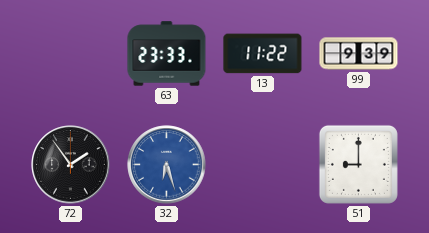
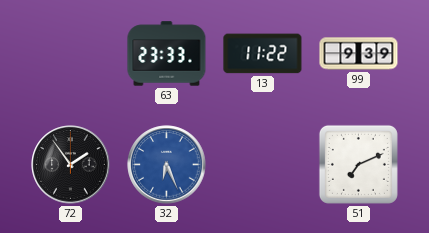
32: 6:27 -> 6:26
51: 9:00 -> 7:11
